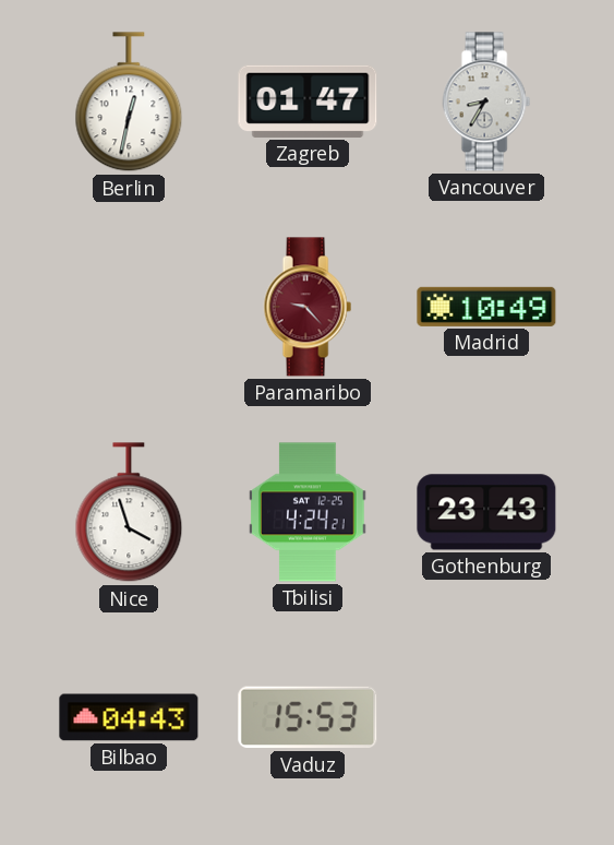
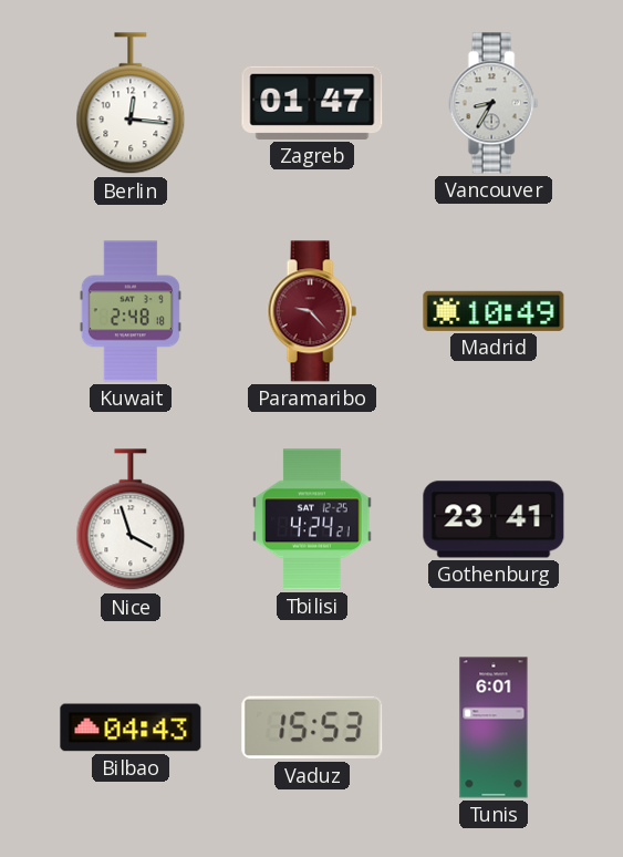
Berlin: 12:32 -> 12:16
Kuwait: none -> 2:48
Gothenburg: 23:43 -> 23:41
Tunis: none -> 6:01
